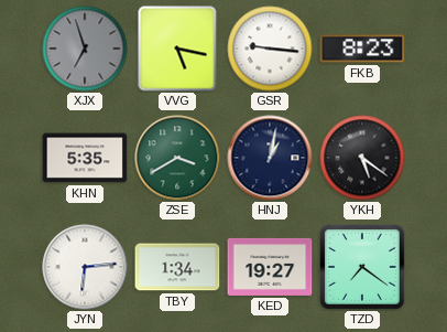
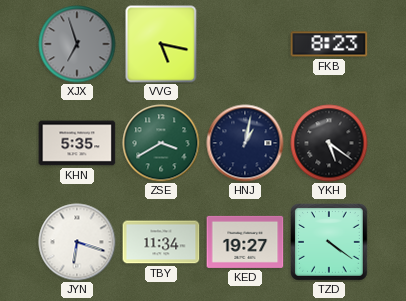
GSR: 9:16 -> none
JYN: 6:14 -> 6:18
TBY: 1:34 -> 11:34
TZD: 7:21 -> 4:21
